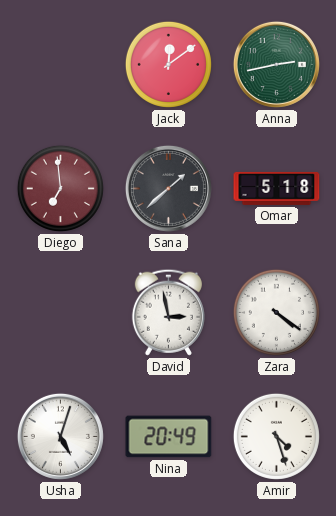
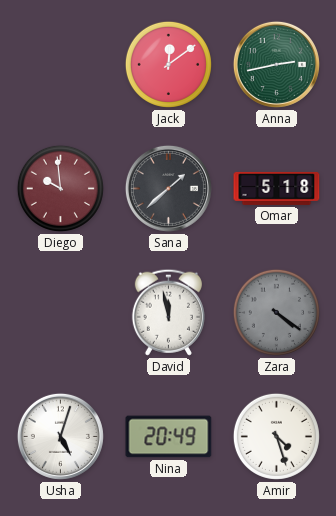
Diego: 6:59 -> 9:59
David: 2:58 -> 11:58
Zara dial: white -> grey
